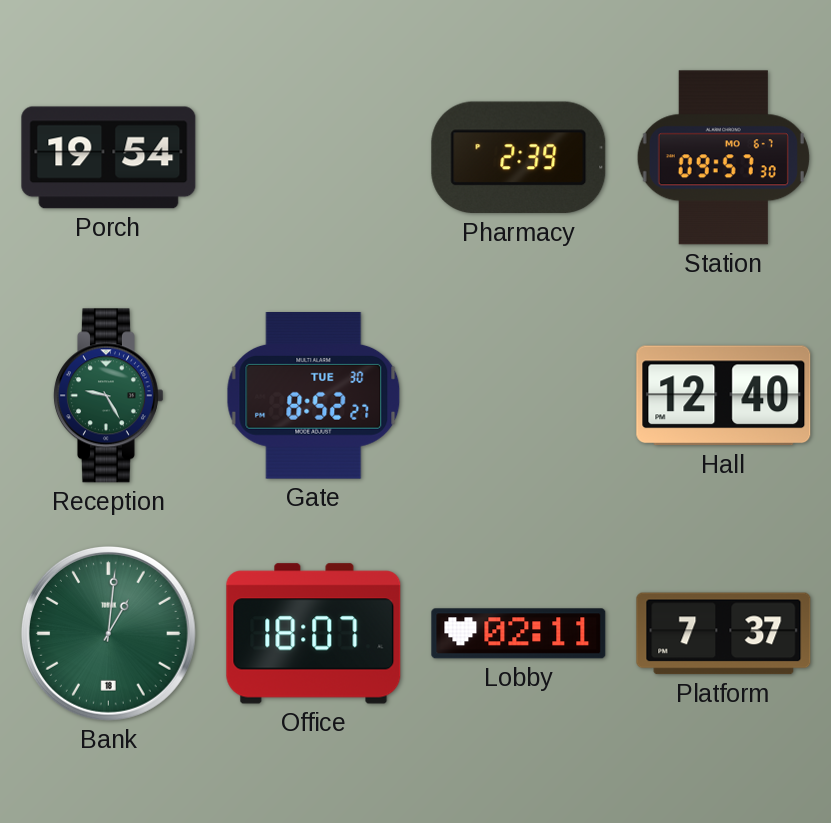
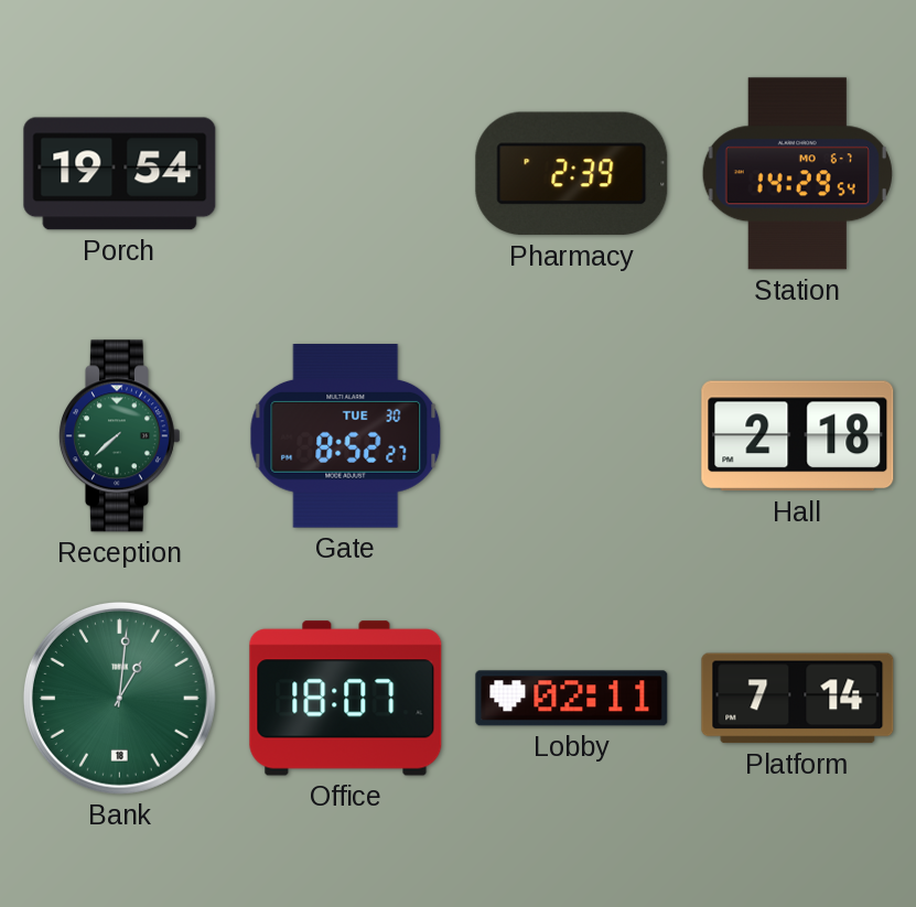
Station: 09:57 -> 14:29
Reception: 9:25 -> 7:38
Hall: 12:40 -> 2:18
Platform: 7:37 -> 7:14
